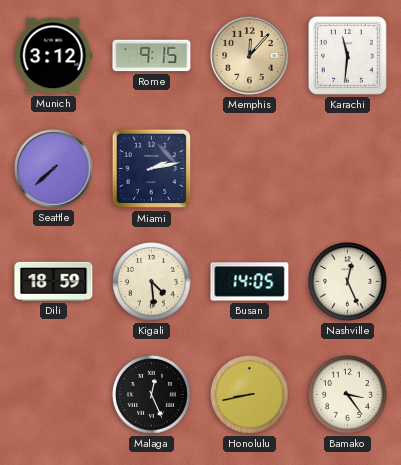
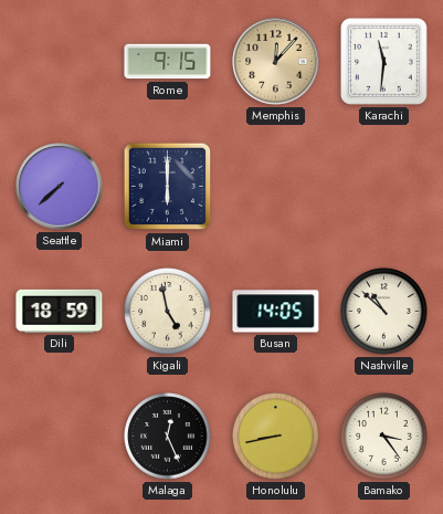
Munich: 3:12 -> none
Miami: 2:13 -> 6:00
Kigali: 4:29 -> 4:58
Nashville: 12:26 -> 10:52
